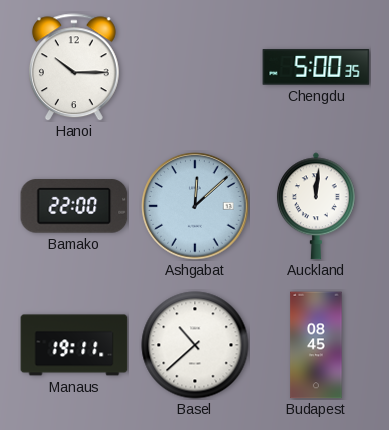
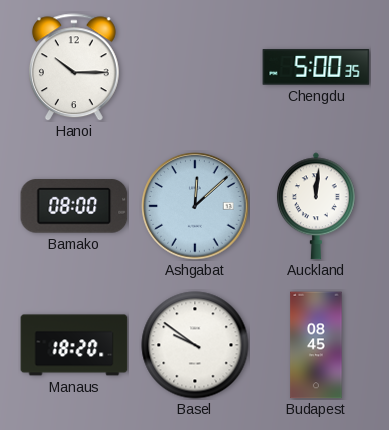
Bamako: 22:00 -> 08:00
Manaus: 19:11 -> 18:20
Basel: 10:38 -> 9:51
